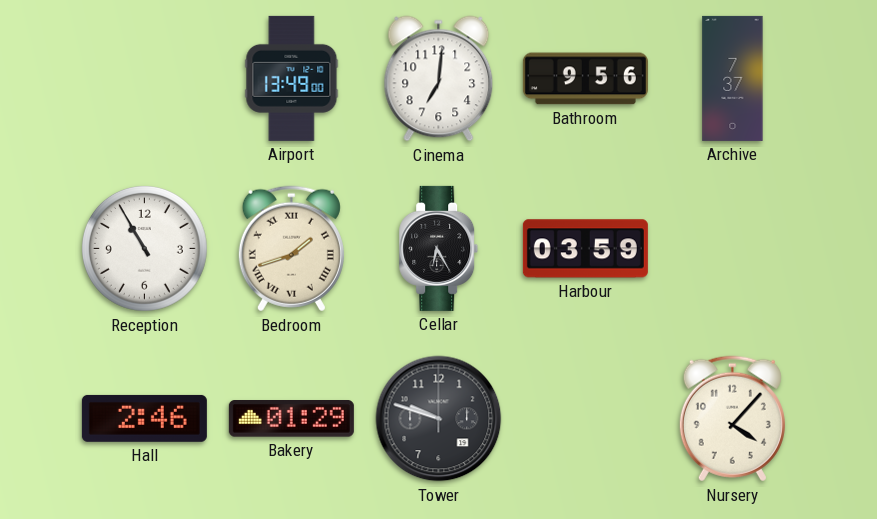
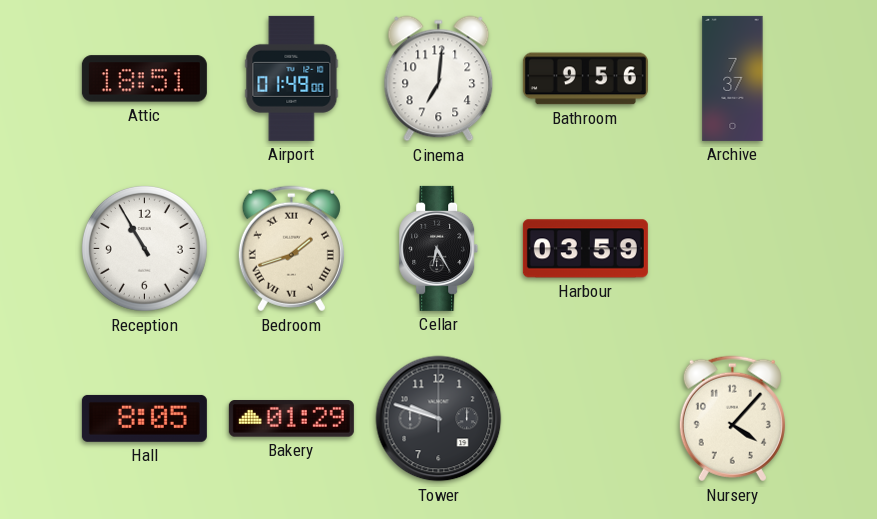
Attic: none -> 18:51
Airport: 13:49 -> 01:49
Hall: 2:46 -> 8:05
